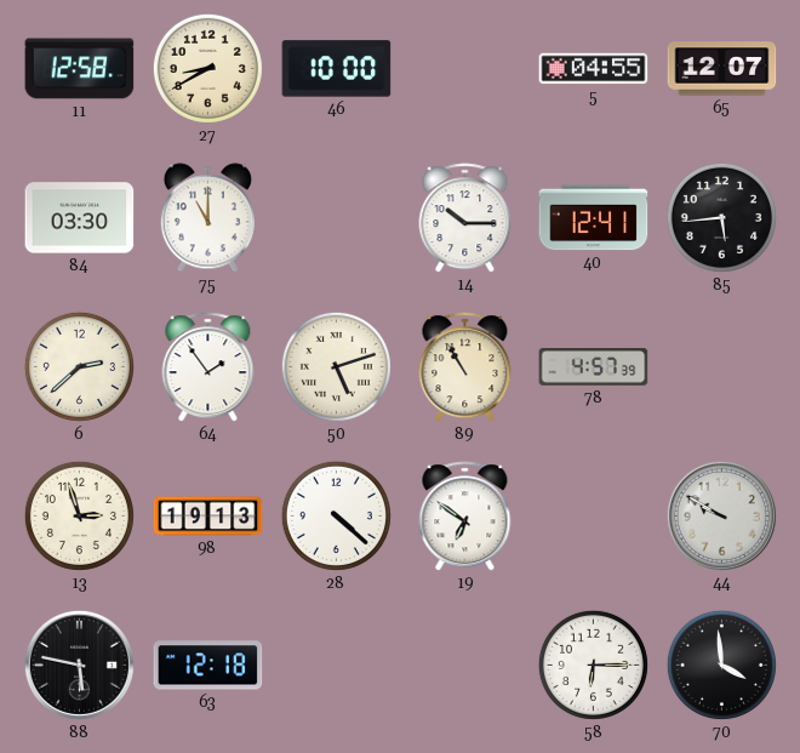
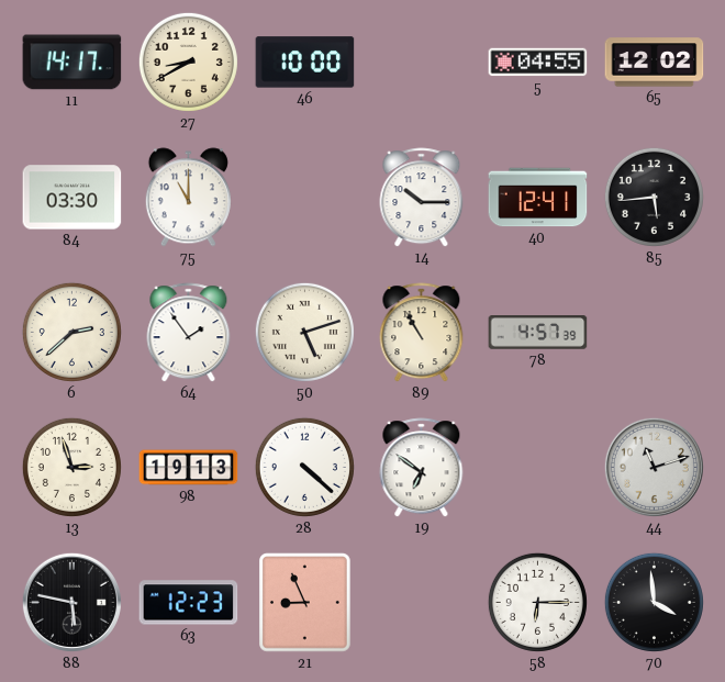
11: 12:58 -> 14:17
65: 12:07 -> 12:02
44: 9:50 -> 11:12
63: 12:18 -> 12:23
21: none -> 8:56
